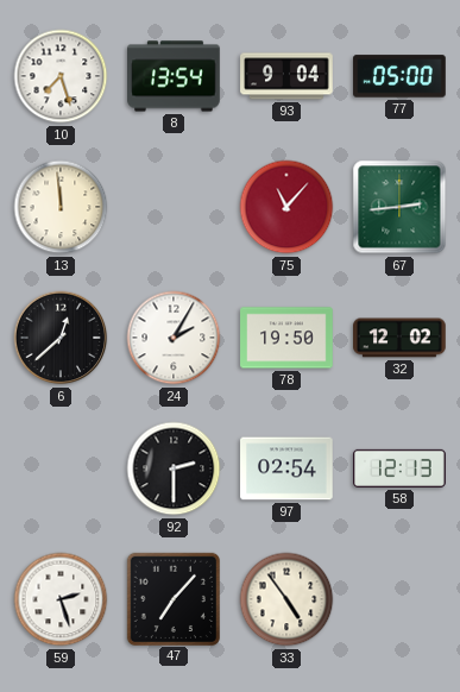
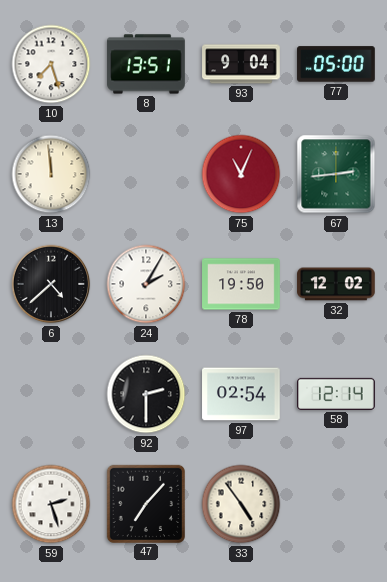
8: 13:54 -> 13:51
75: 11:07 -> 11:04
6: 12:38 -> 4:38
58: 12:13 -> 12:14
